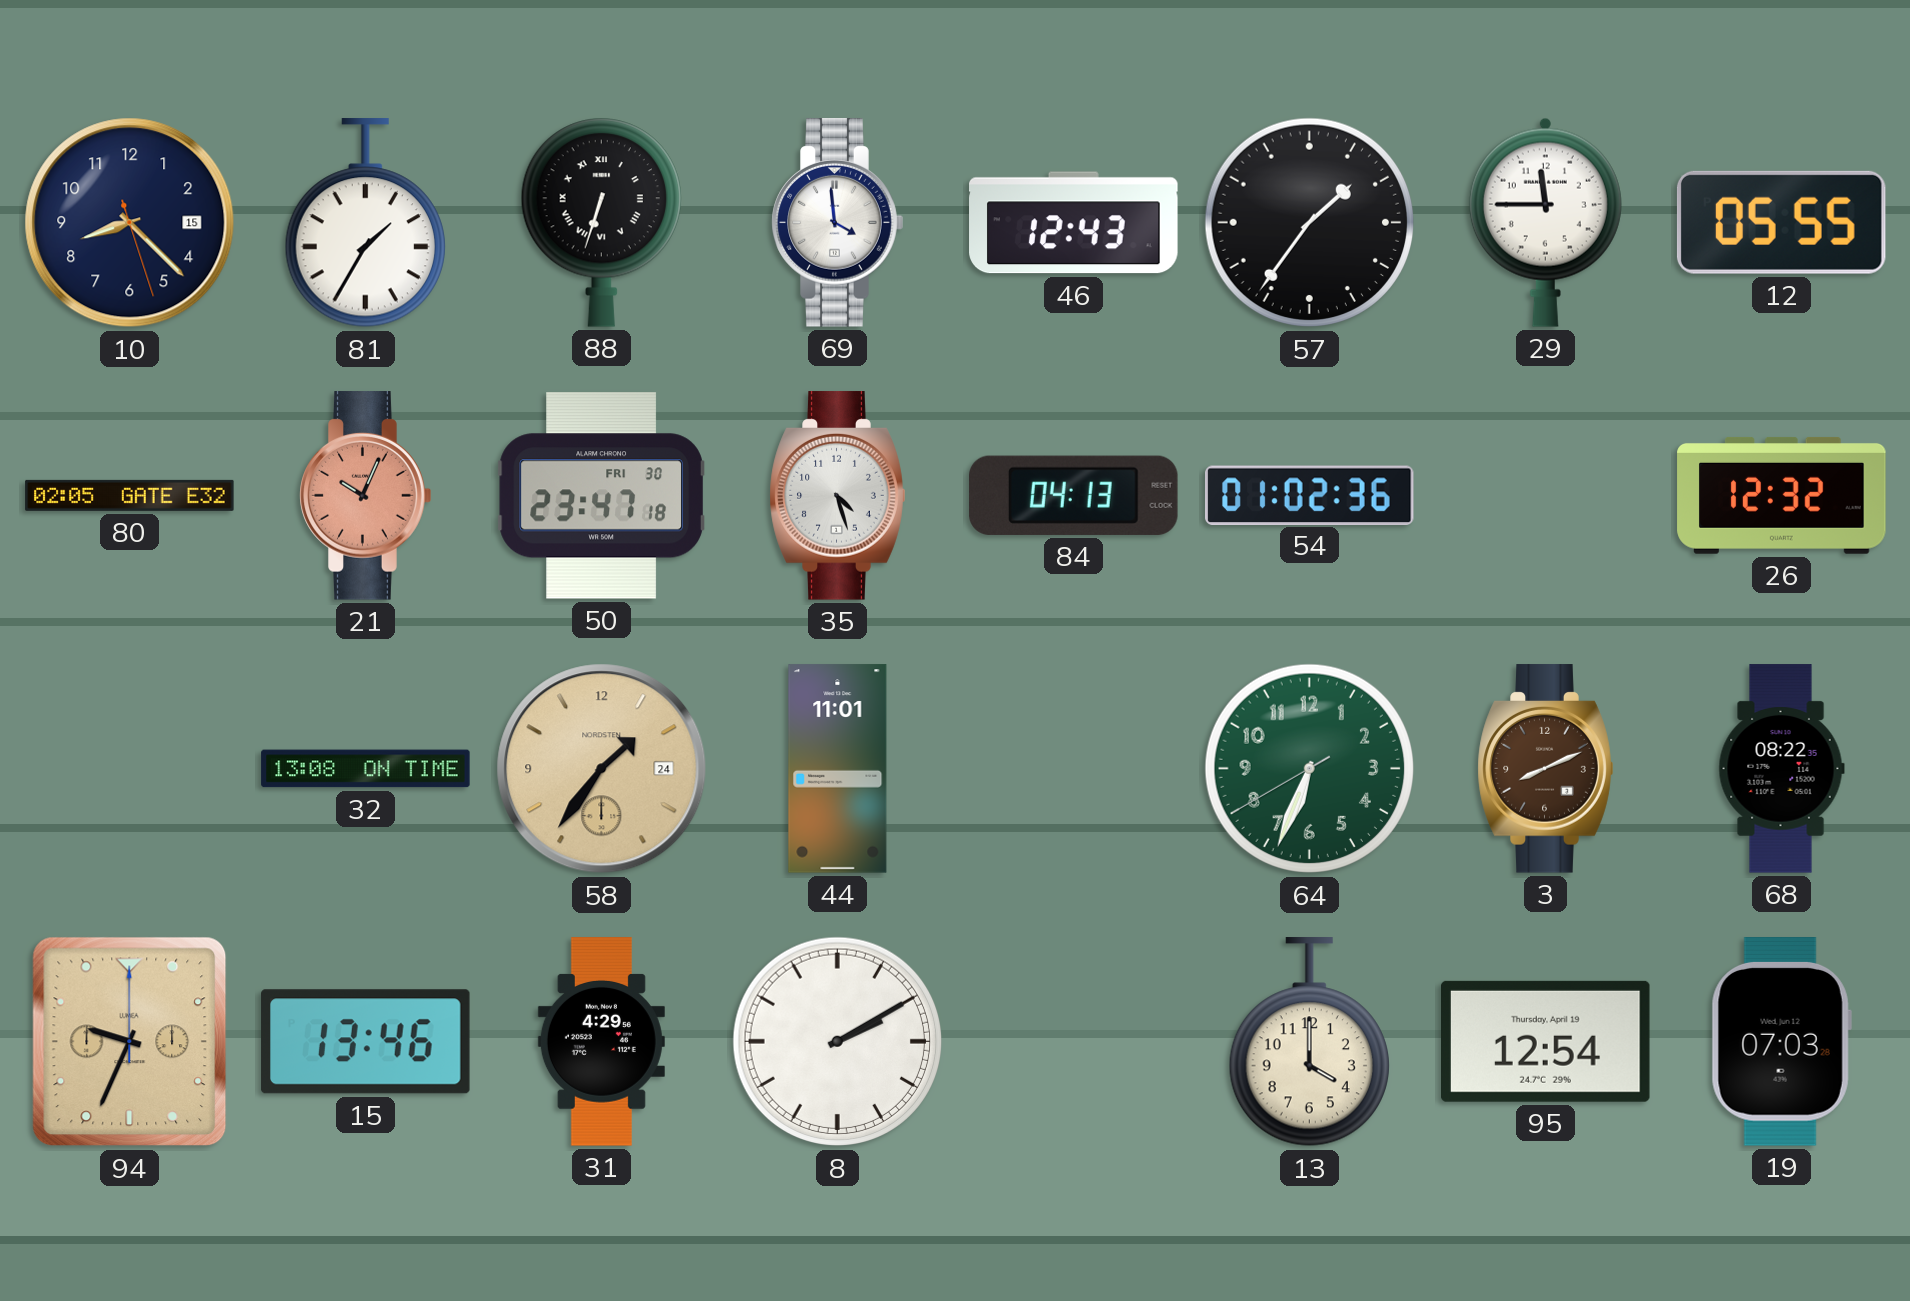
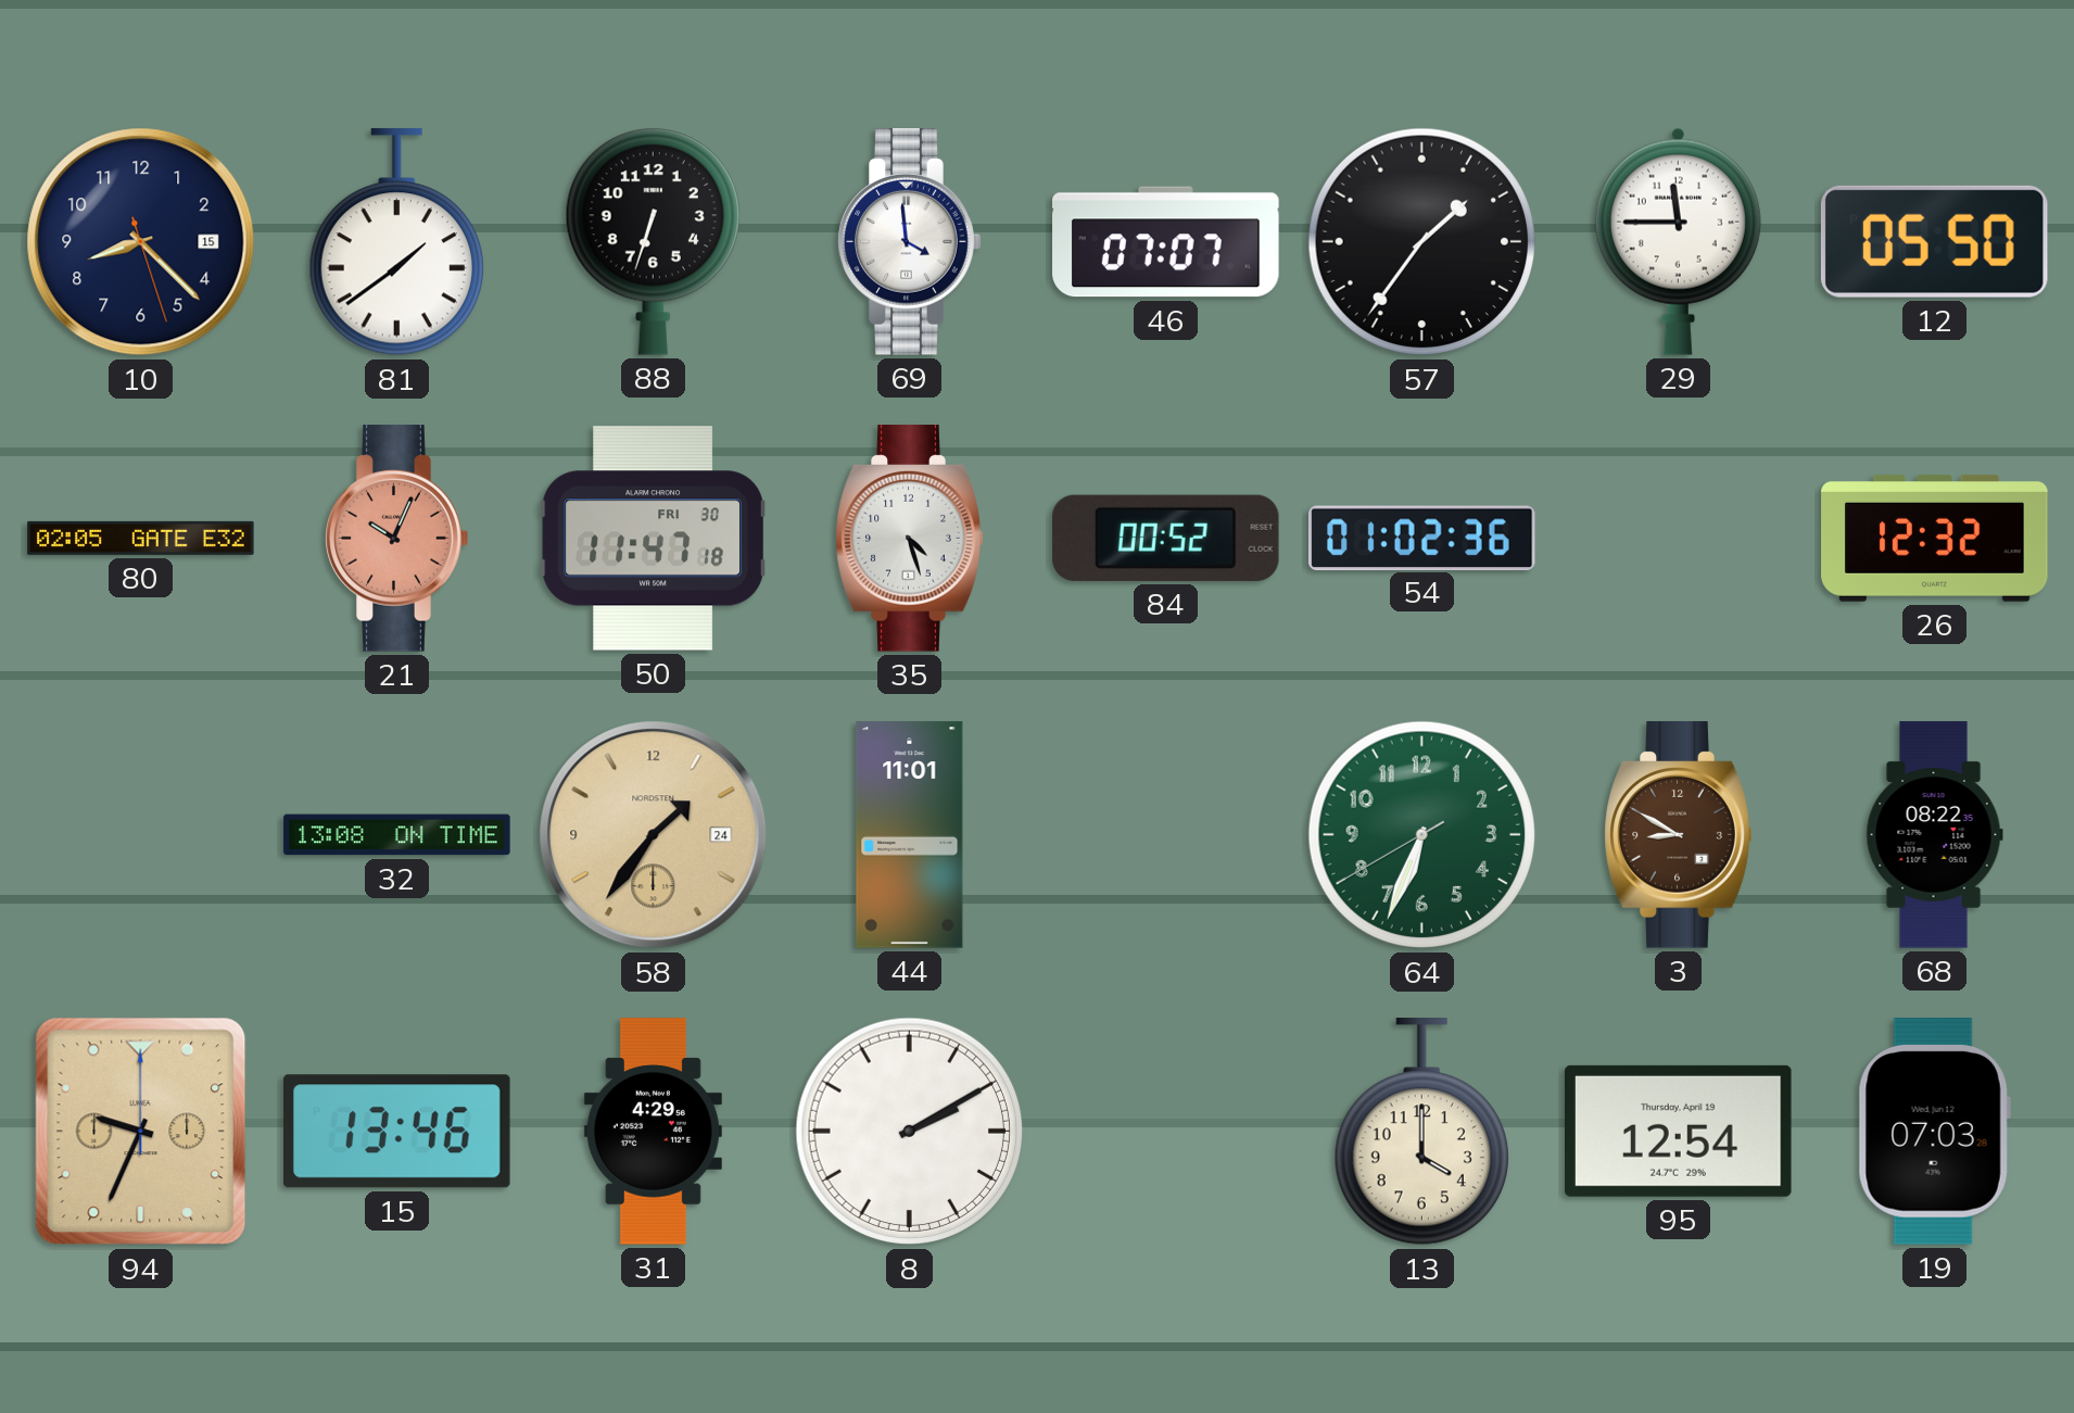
81: 1:35 -> 1:39
88 numerals: Roman -> Arabic
46: 12:43 -> 07:07
12: 05:55 -> 05:50
50: 23:47 -> 11:47
84: 04:13 -> 00:52
3: 8:11 -> 8:50
